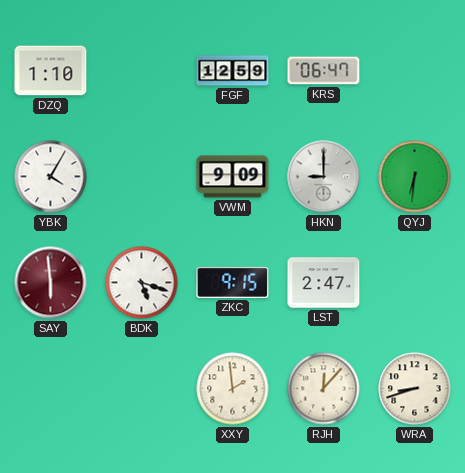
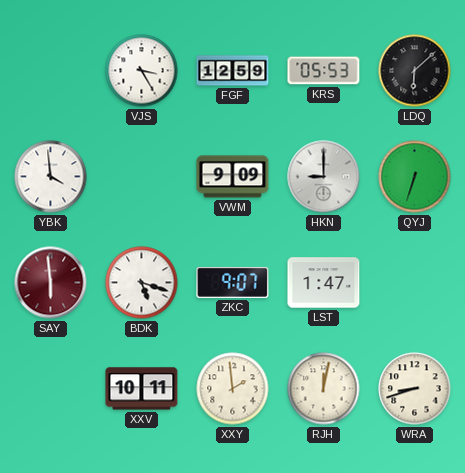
DZQ: 1:10 -> none
VJS: none -> 3:25
KRS: 06:47 -> 05:53
LDQ: none -> 6:08
YBK: 4:05 -> 3:59
QYJ: 6:31 -> 6:33
ZKC: 9:15 -> 9:07
LST: 2:47 -> 1:47
XXV: none -> 10:11
RJH: 12:07 -> 12:02
